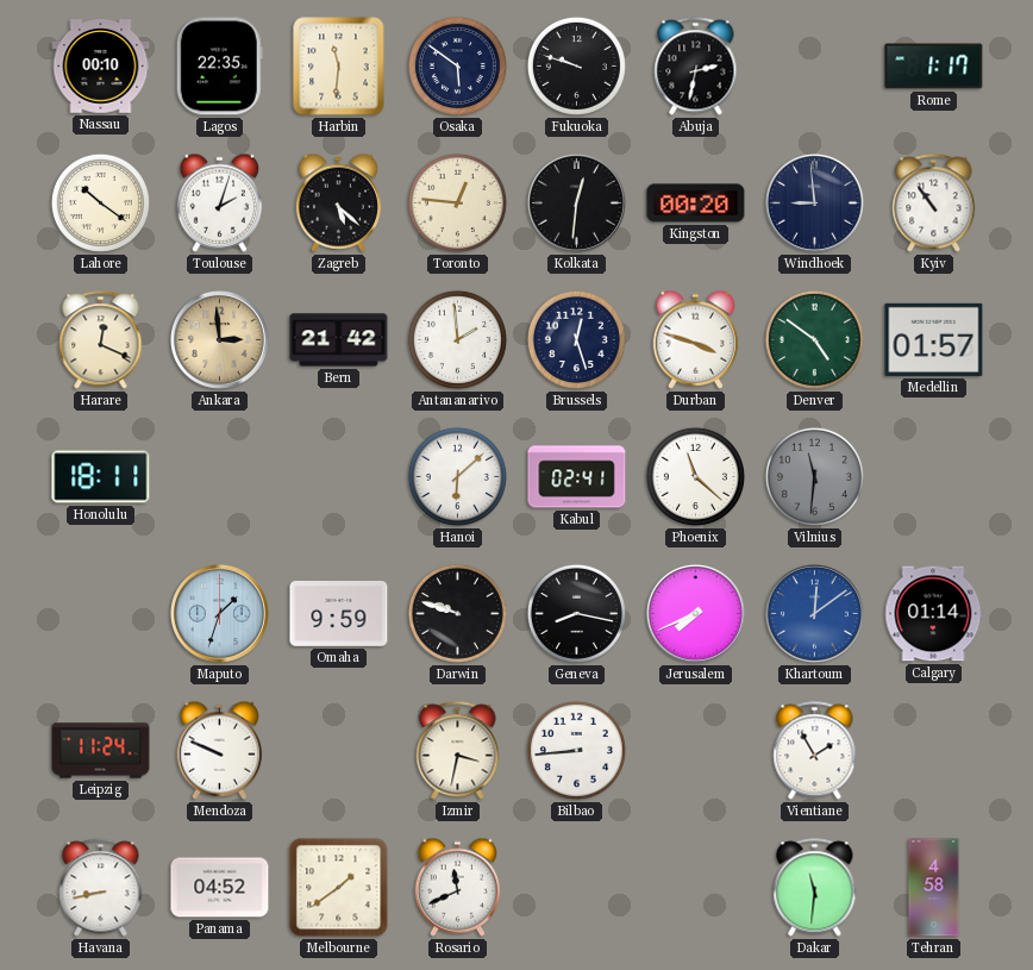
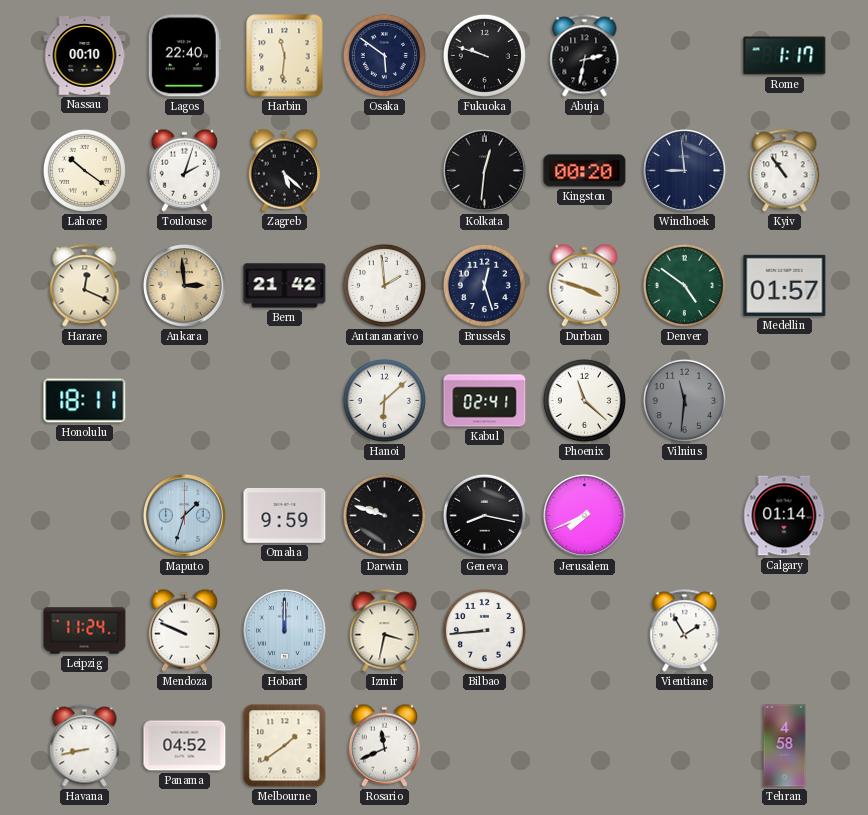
Lagos: 22:35 -> 22:40
Toronto: 12:46 -> none
Khartoum: 12:09 -> none
Hobart: none -> 12:00
Dakar: 11:31 -> none
